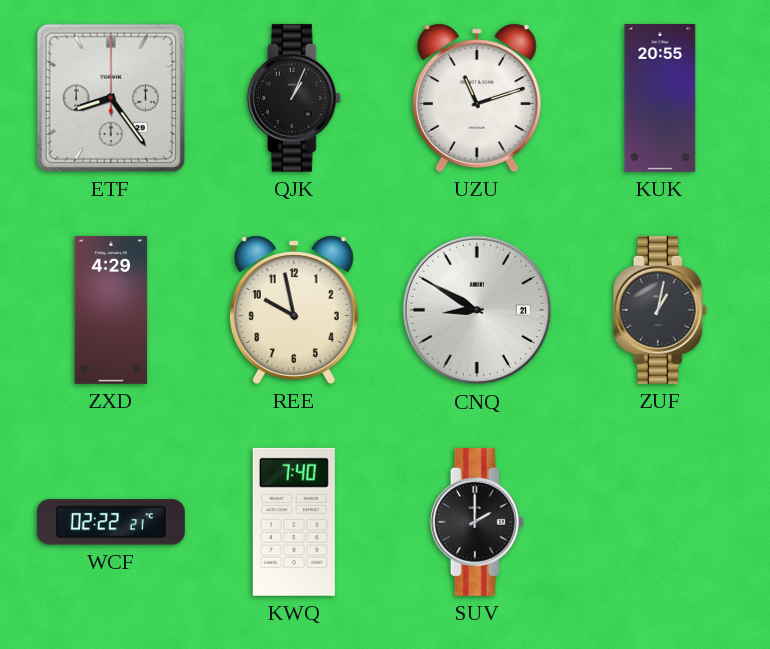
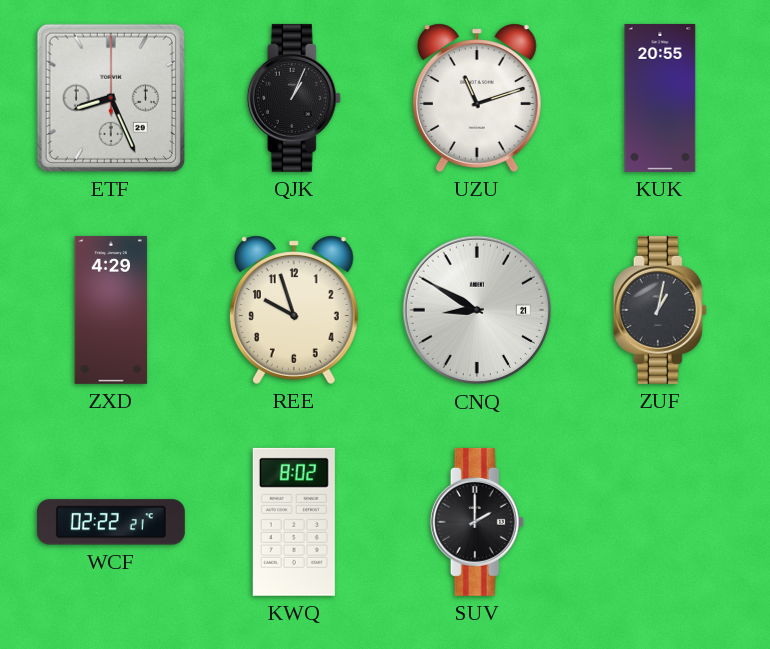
ETF: 8:24 -> 8:26
REE: 9:58 -> 9:57
KWQ: 7:40 -> 8:02
